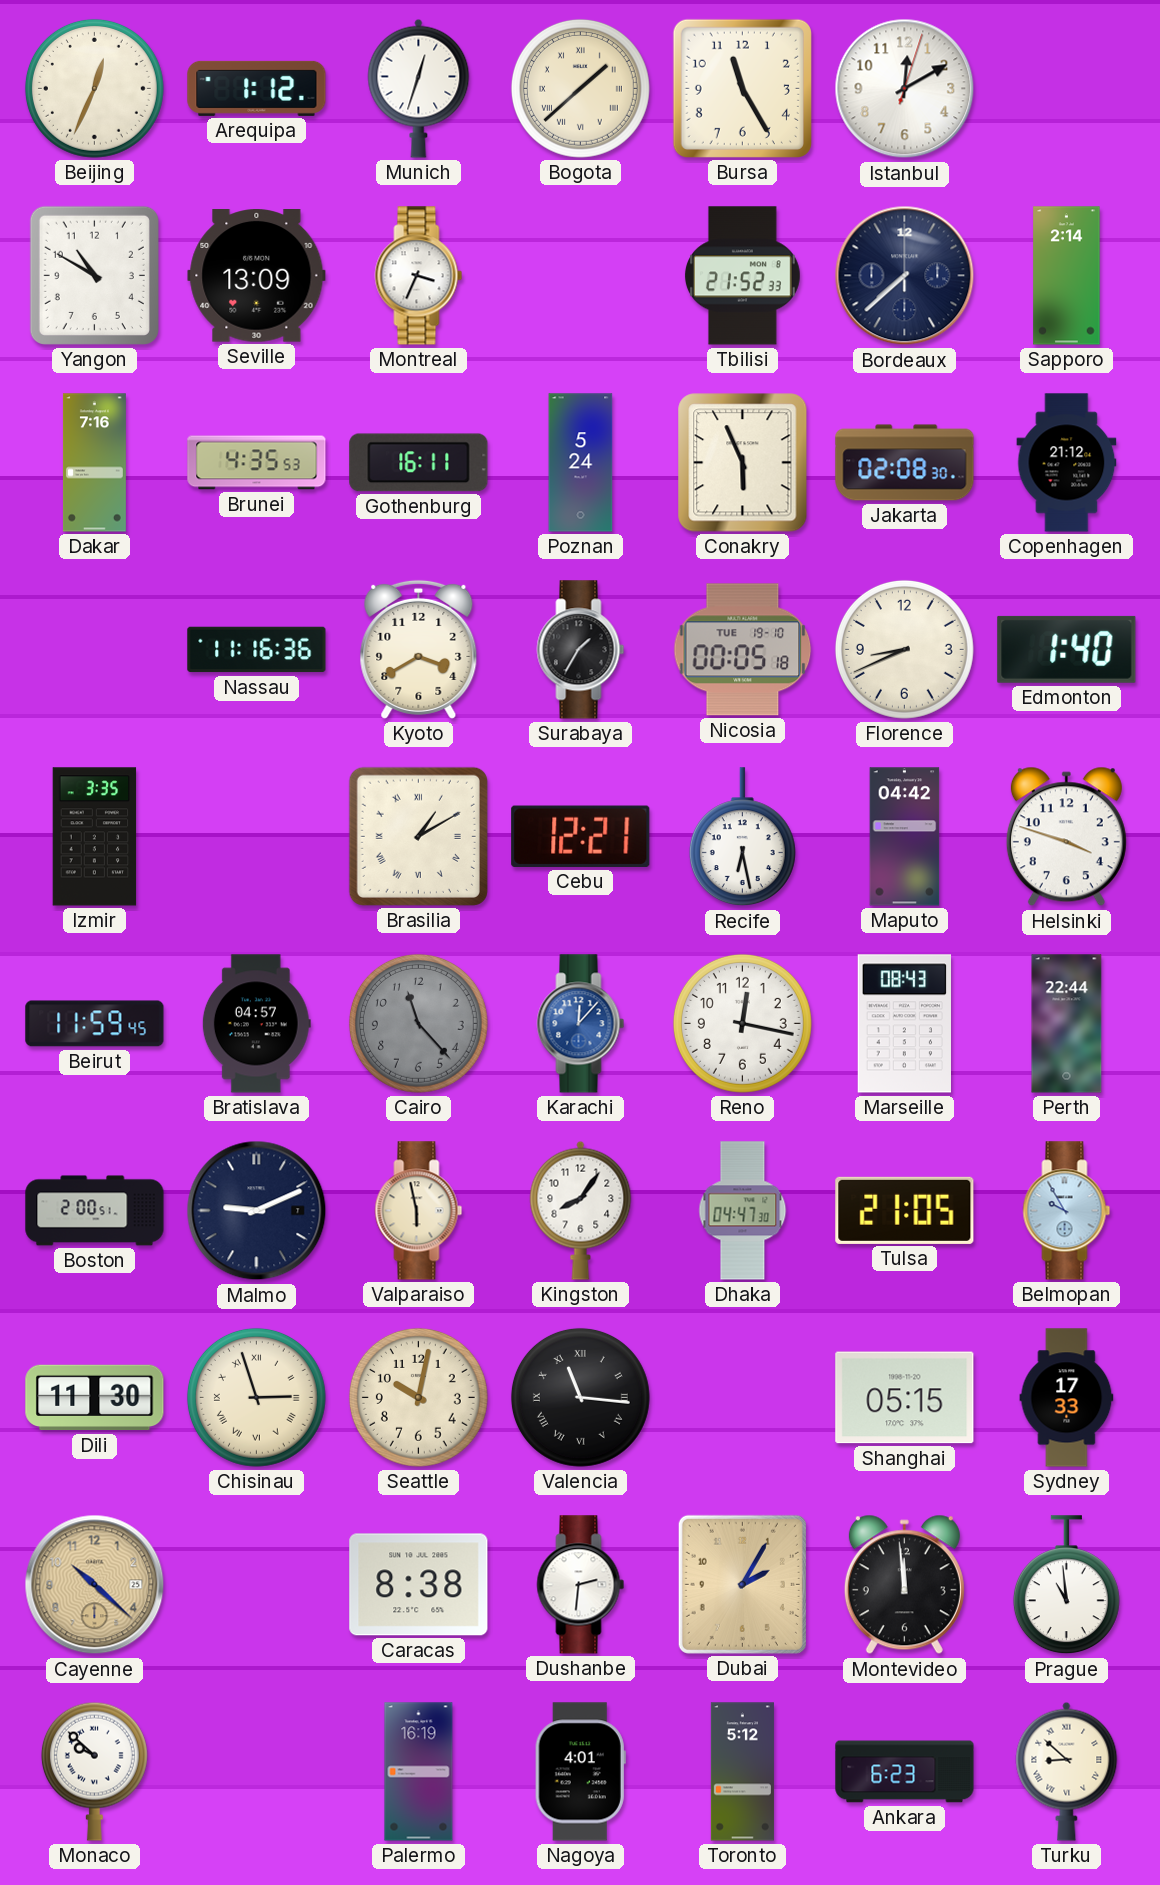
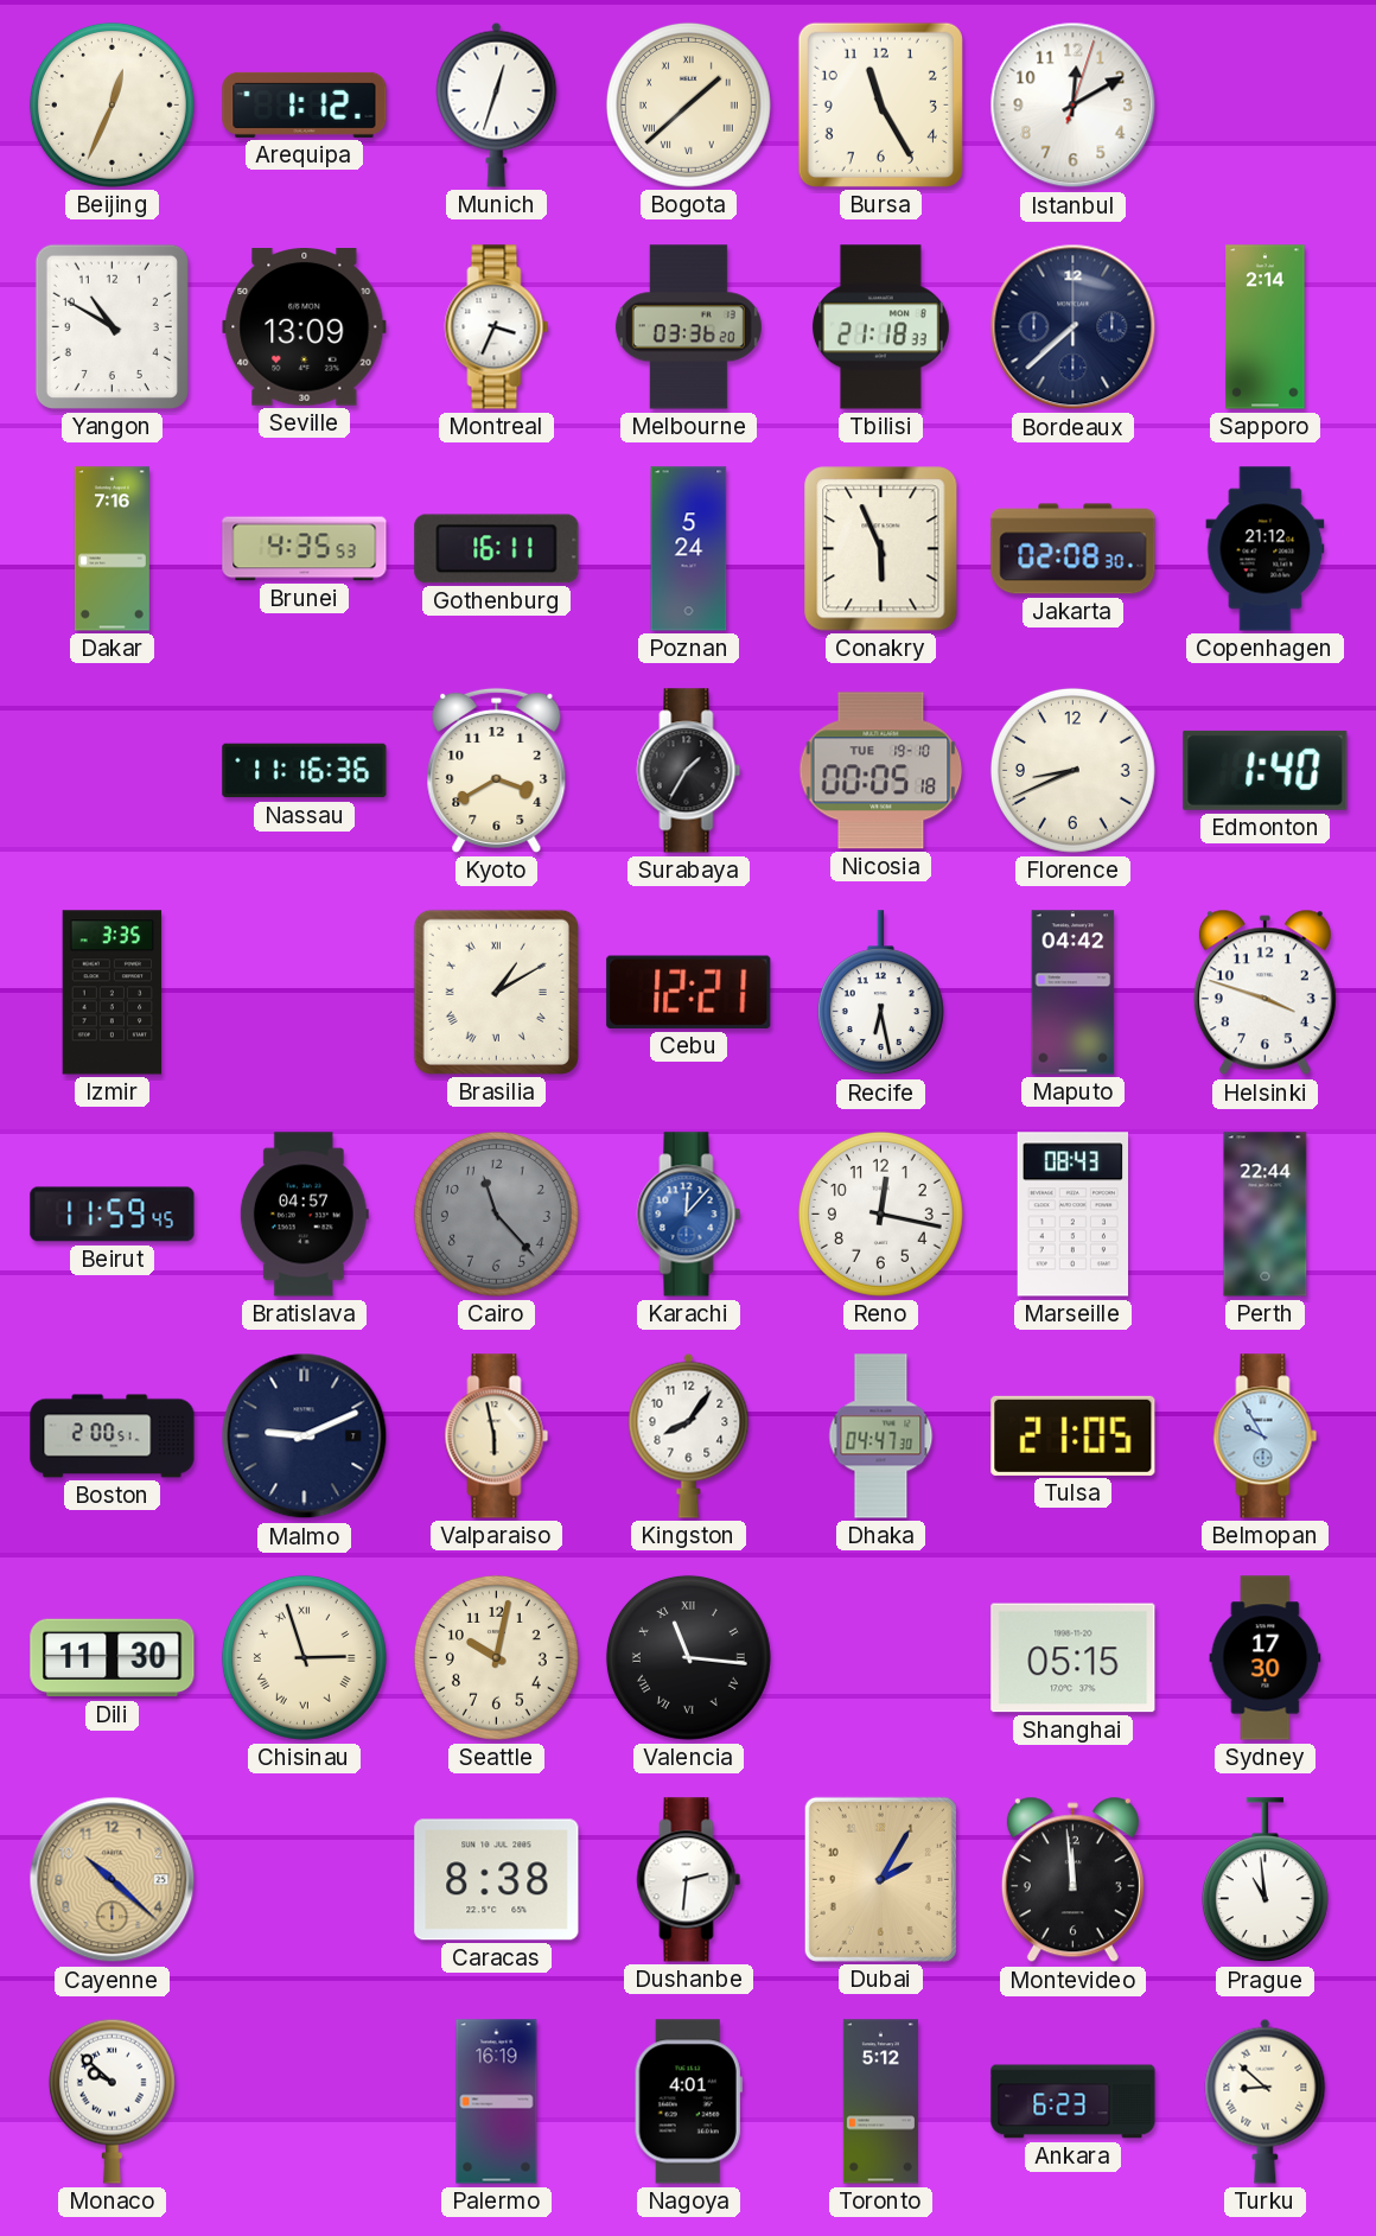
Melbourne: none -> 03:36
Tbilisi: 21:52 -> 21:18
Sydney: 17:33 -> 17:30
